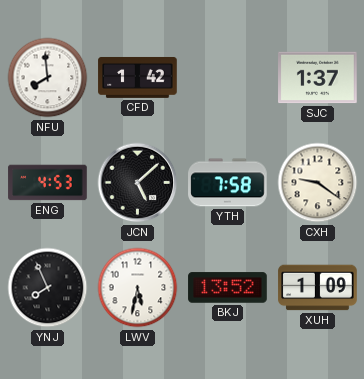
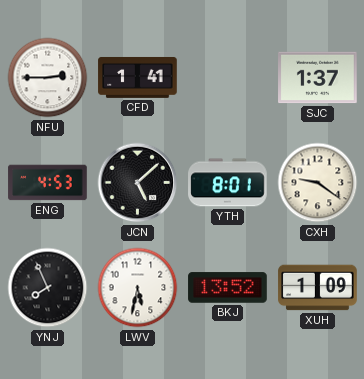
NFU: 7:59 -> 2:45
CFD: 1:42 -> 1:41
YTH: 7:58 -> 8:01
